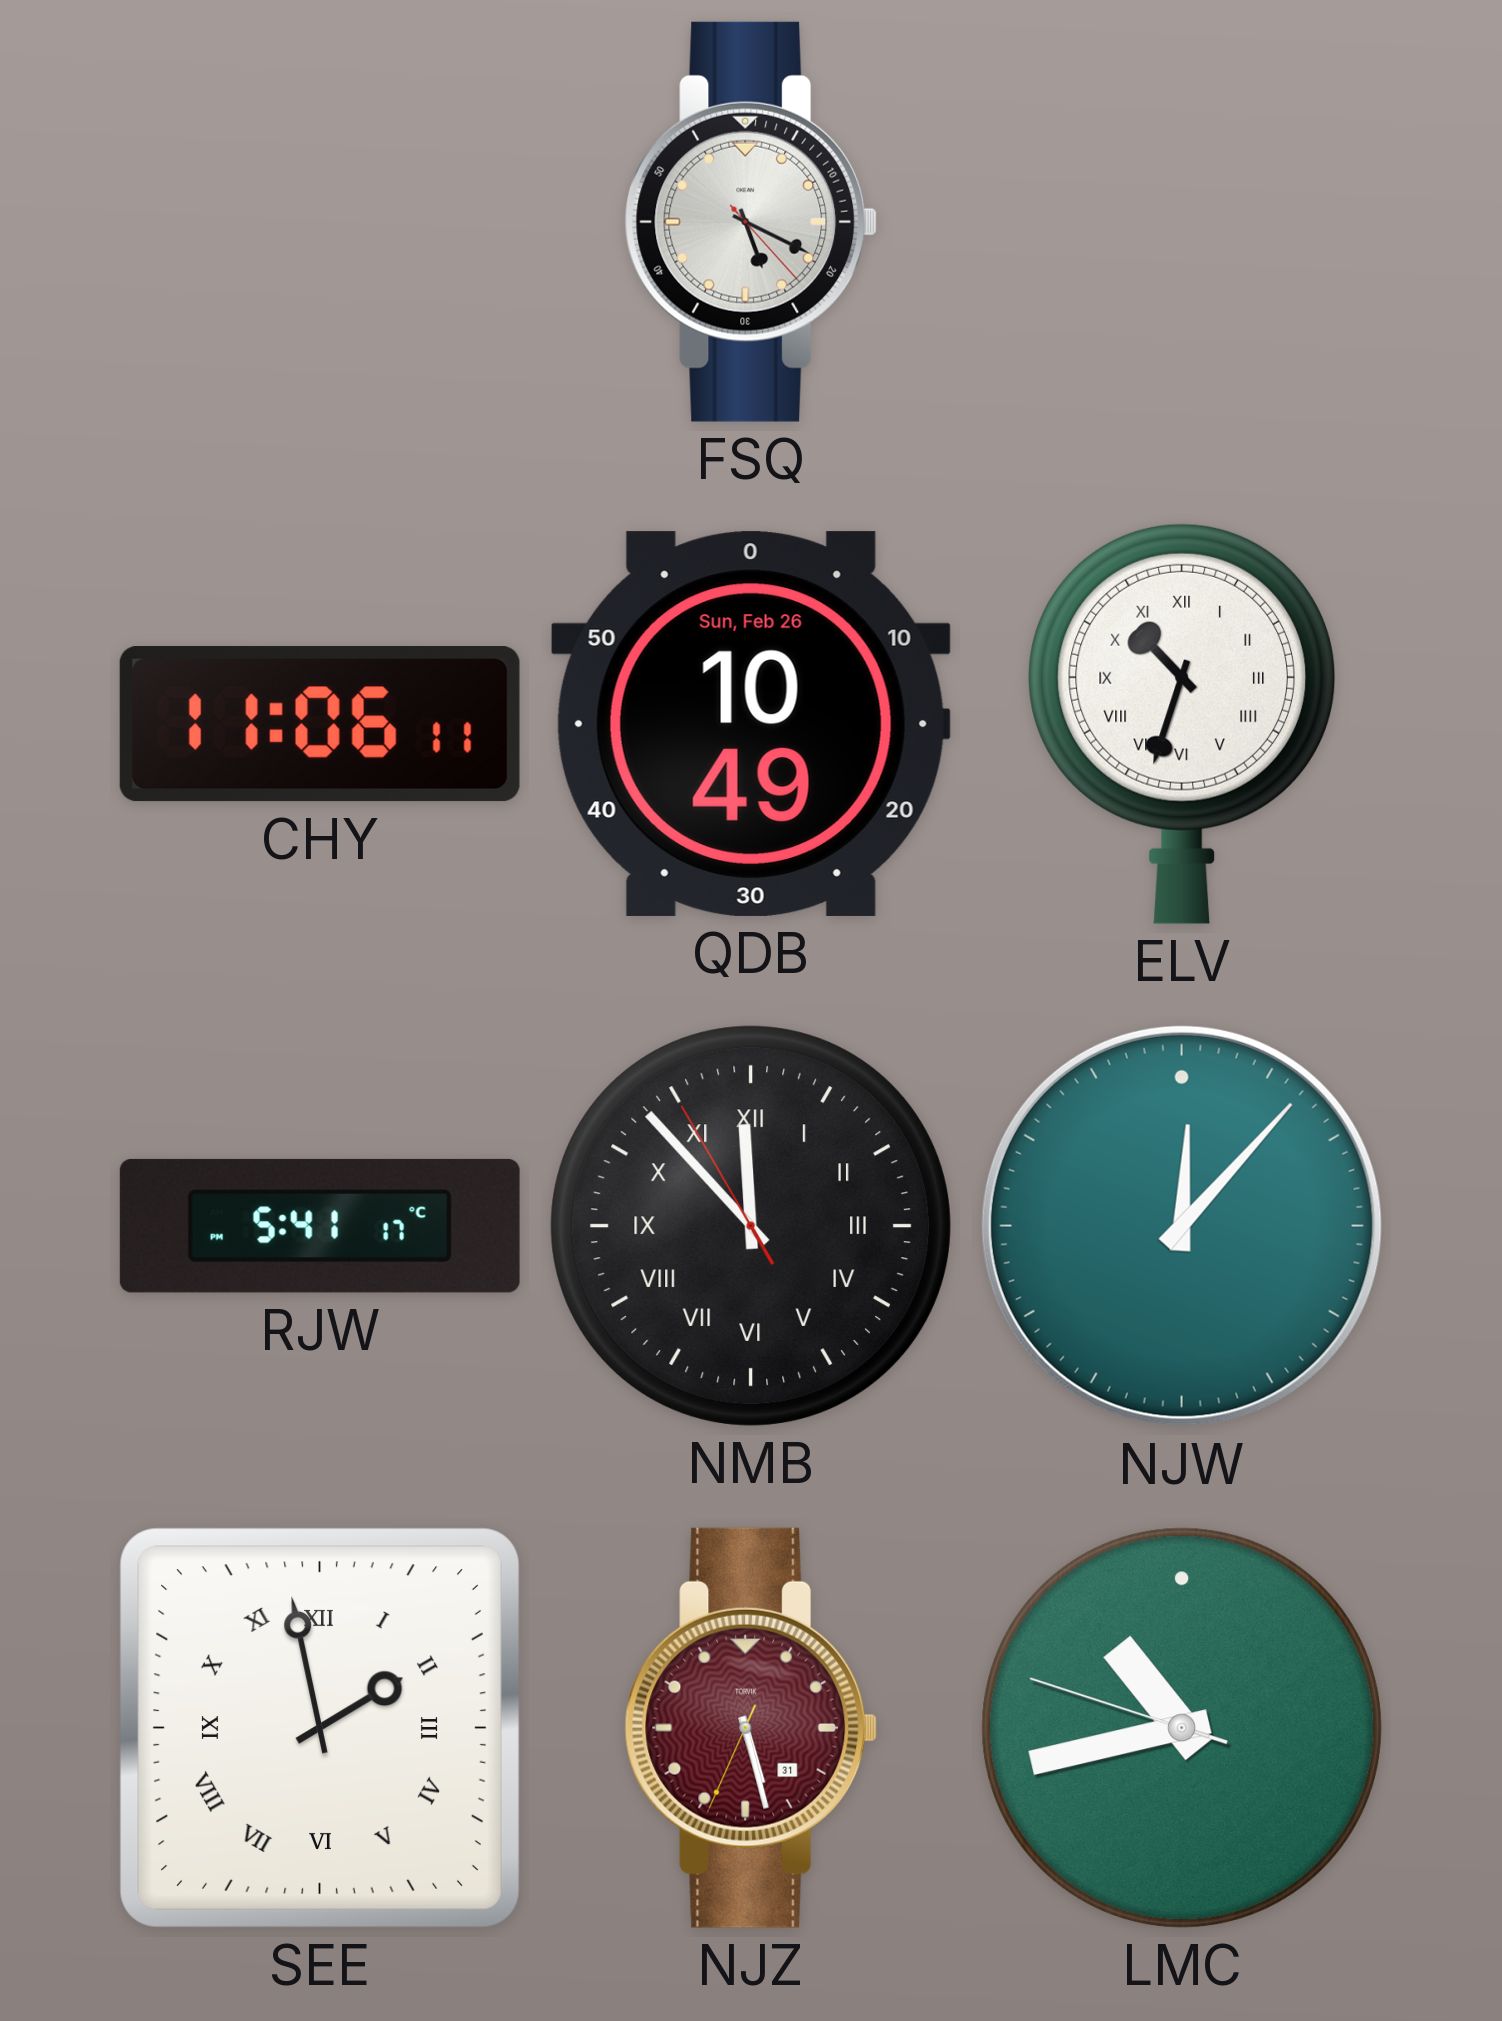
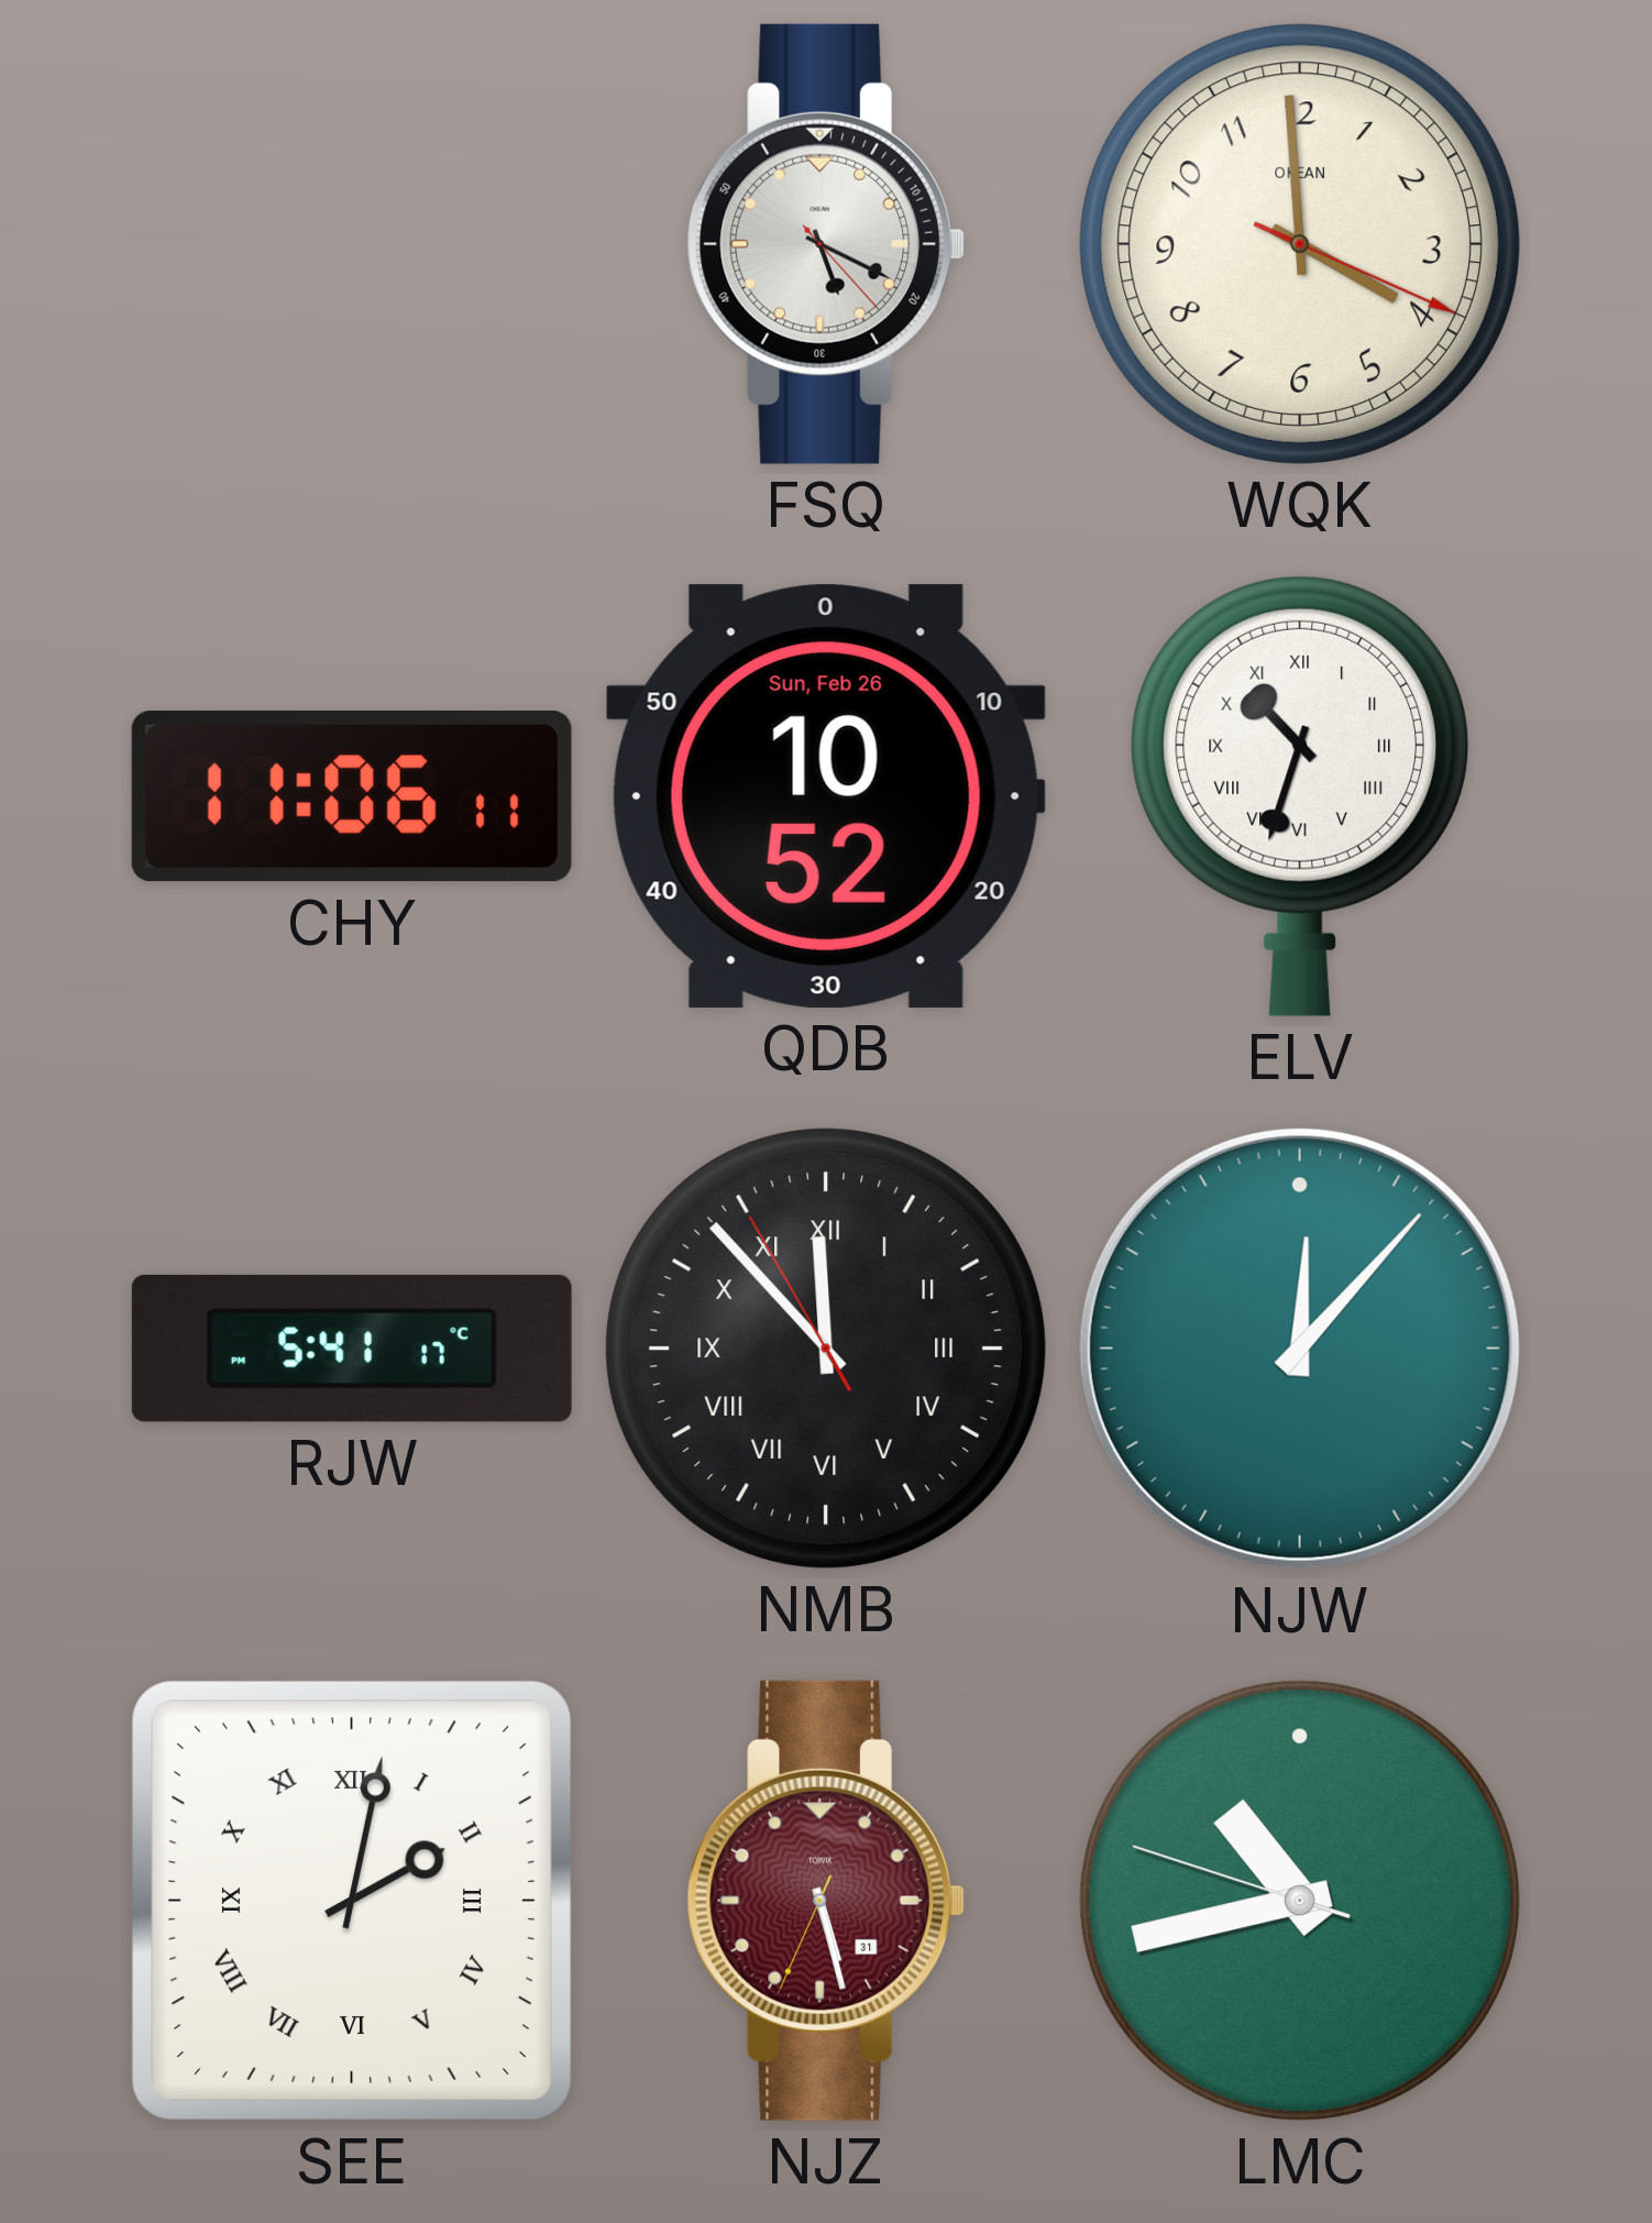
WQK: none -> 3:59
QDB: 10:49 -> 10:52
SEE: 1:58 -> 2:02
